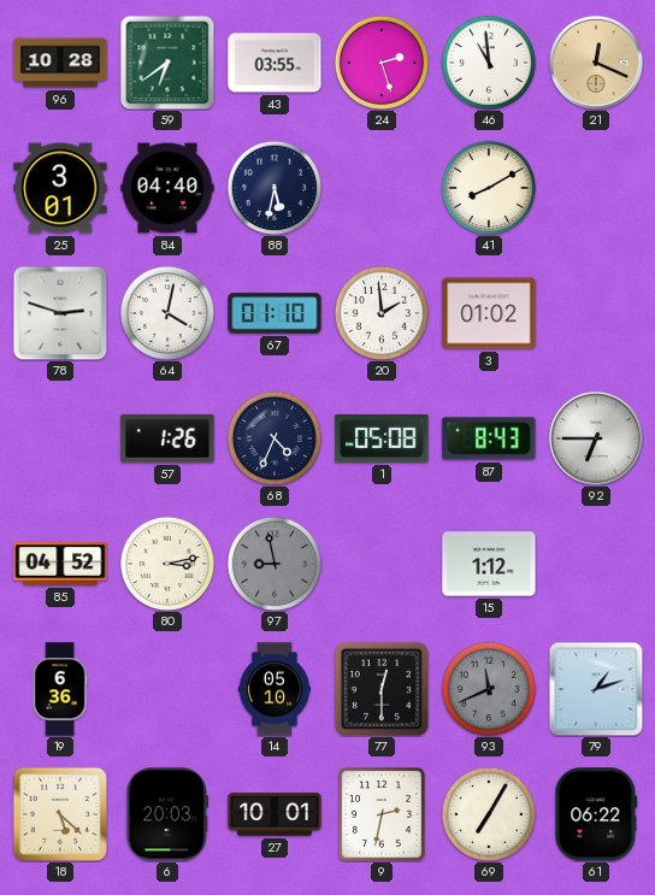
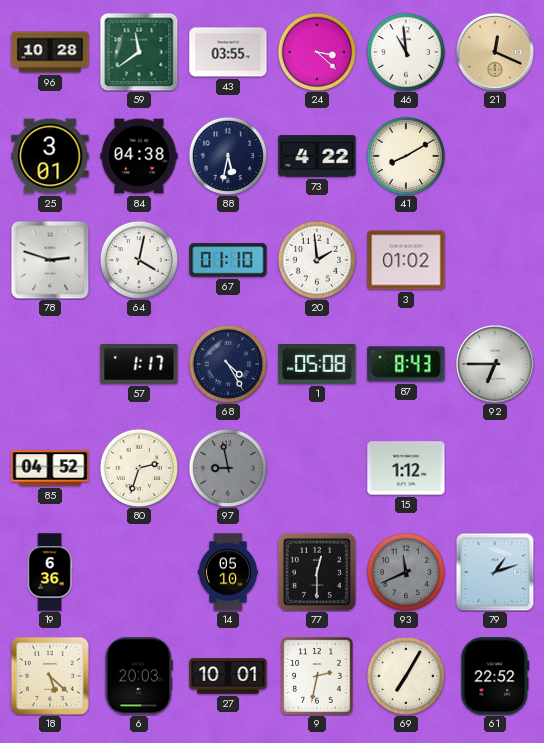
59: 6:39 -> 11:39
24: 2:27 -> 3:22
84: 04:40 -> 04:38
73: none -> 4:22
57: 1:26 -> 1:17
68: 4:34 -> 4:25
80: 3:13 -> 2:33
61: 06:22 -> 22:52
